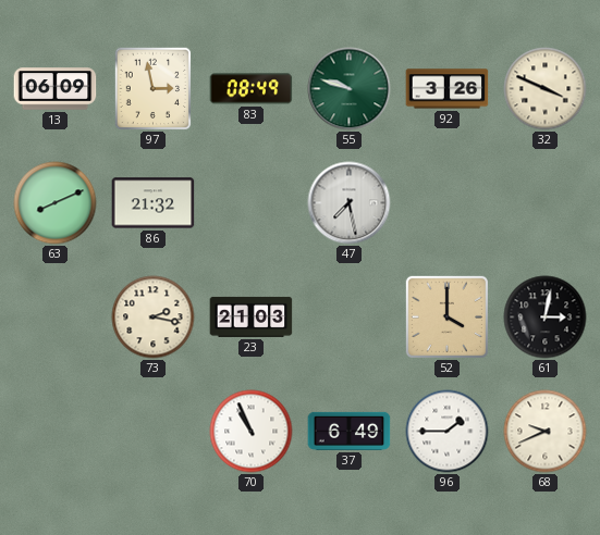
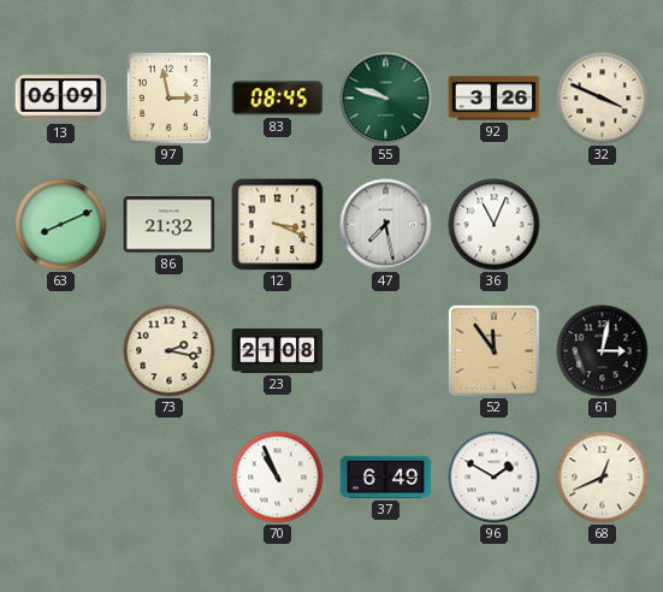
83: 08:49 -> 08:45
12: none -> 3:19
36: none -> 11:04
23: 21:03 -> 21:08
52: 4:00 -> 11:54
96: 1:45 -> 1:50
68: 9:41 -> 12:41
